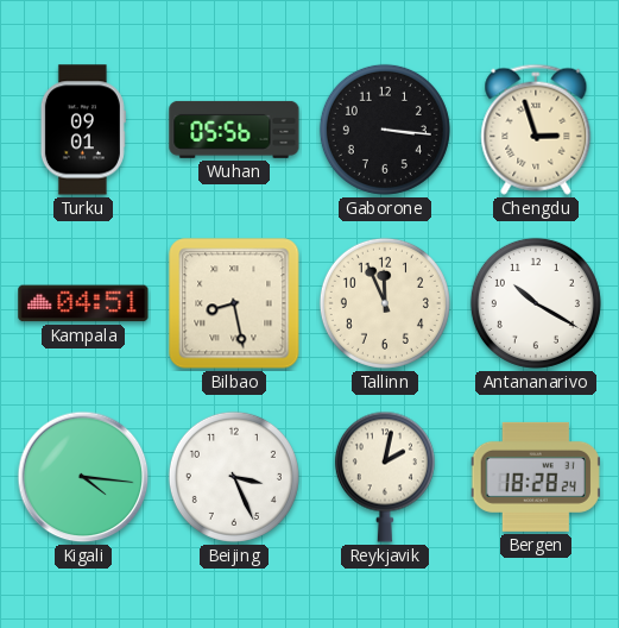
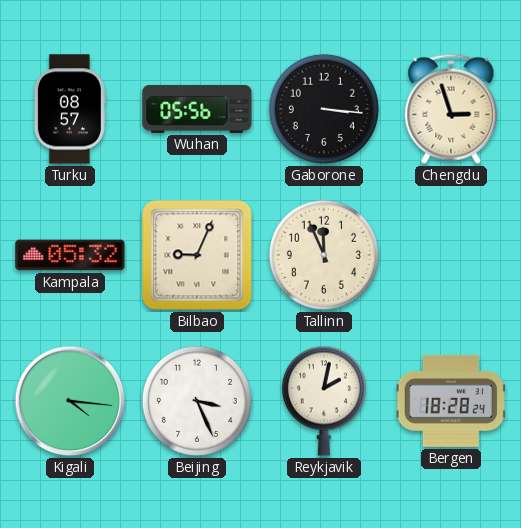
Turku: 09:01 -> 08:57
Kampala: 04:51 -> 05:32
Bilbao: 8:28 -> 9:04
Antananarivo: 10:20 -> none
